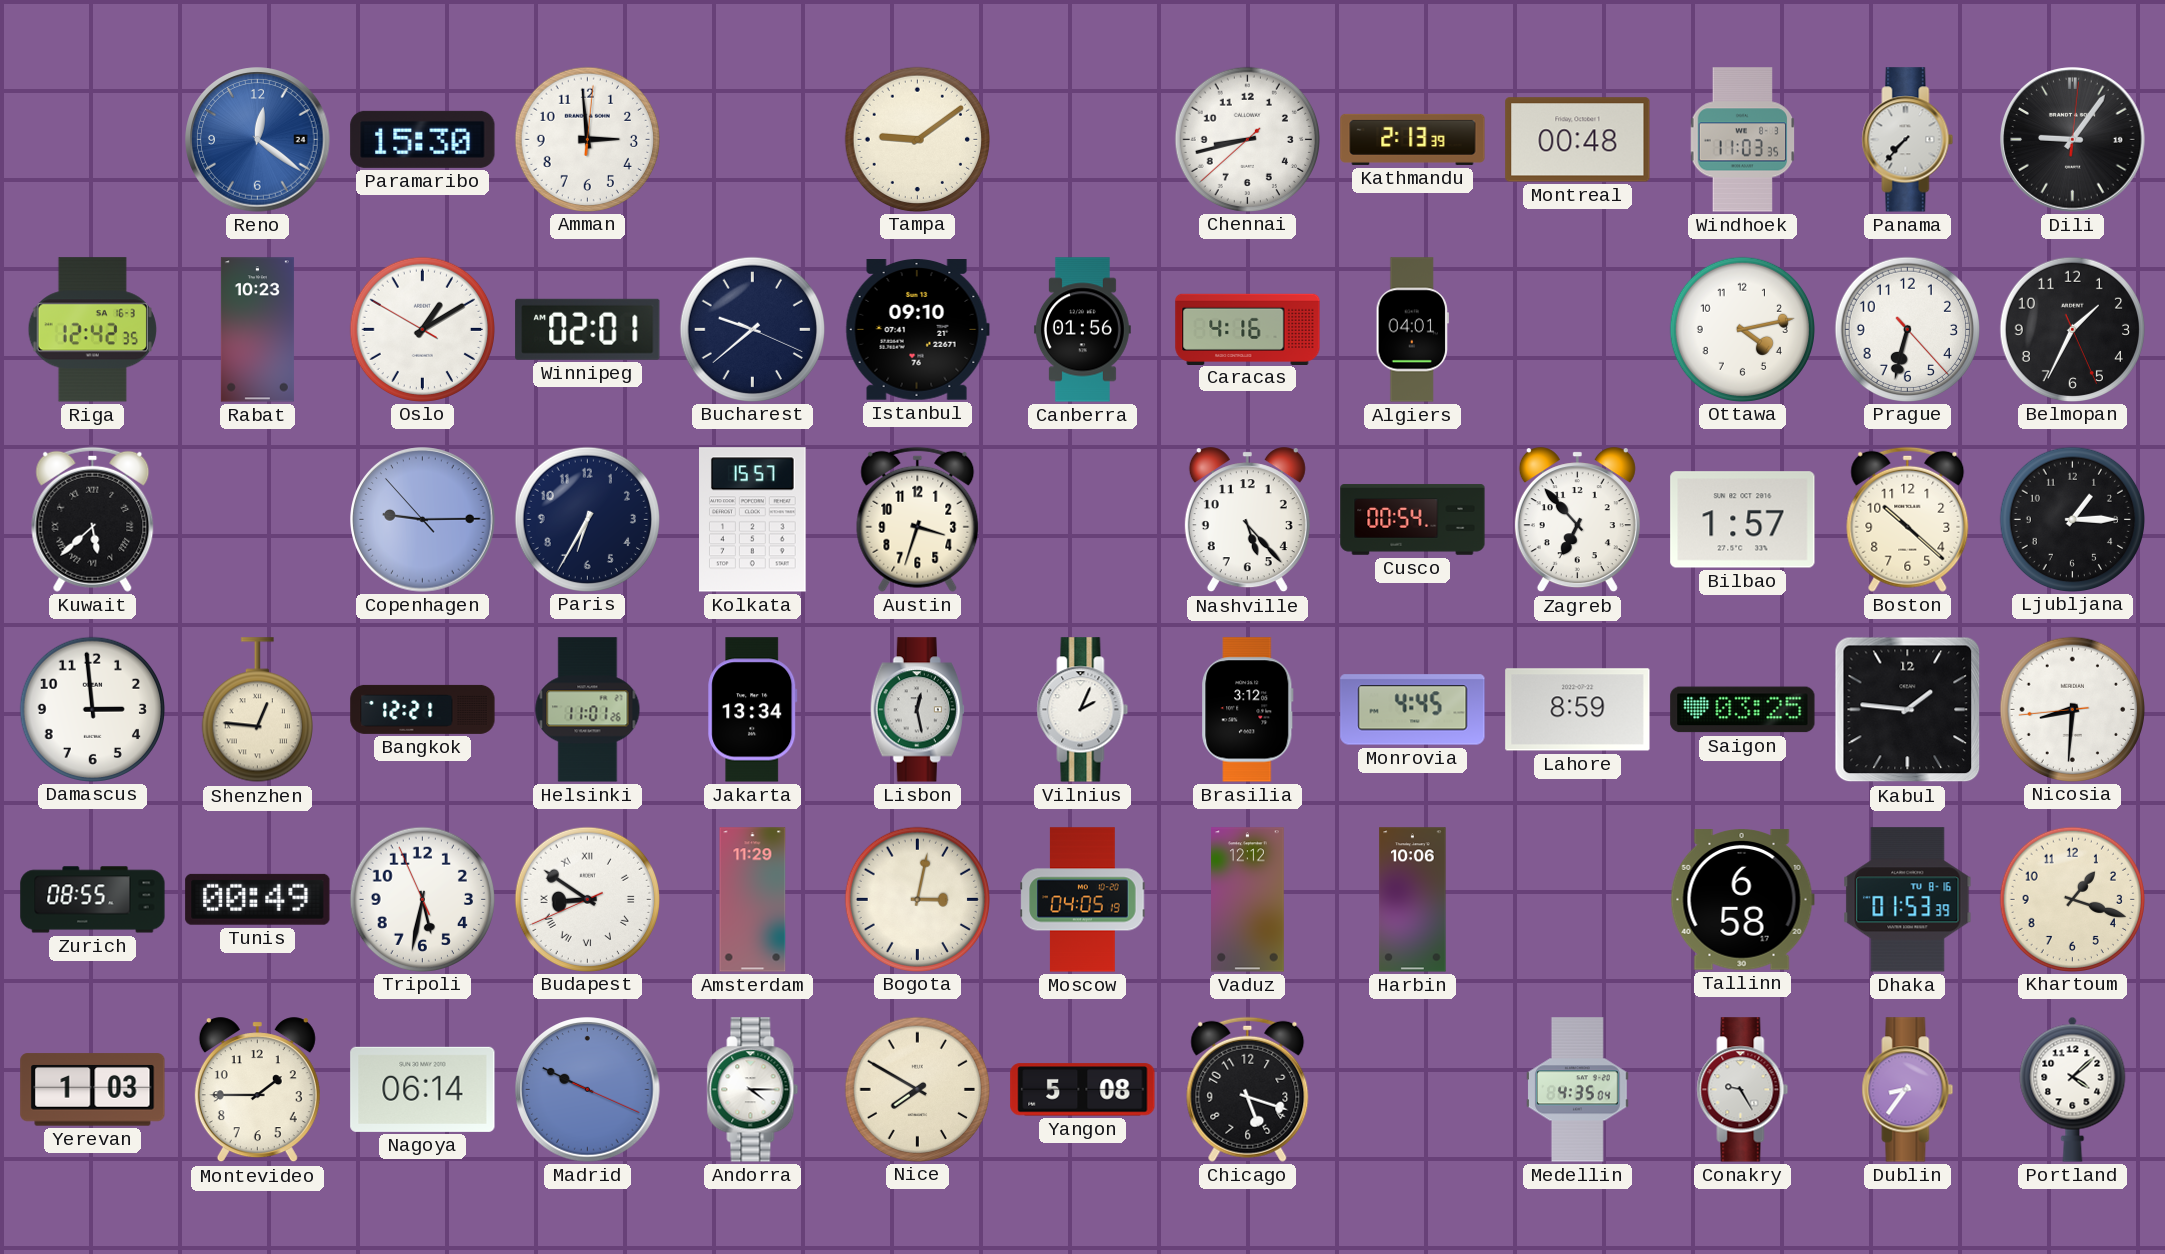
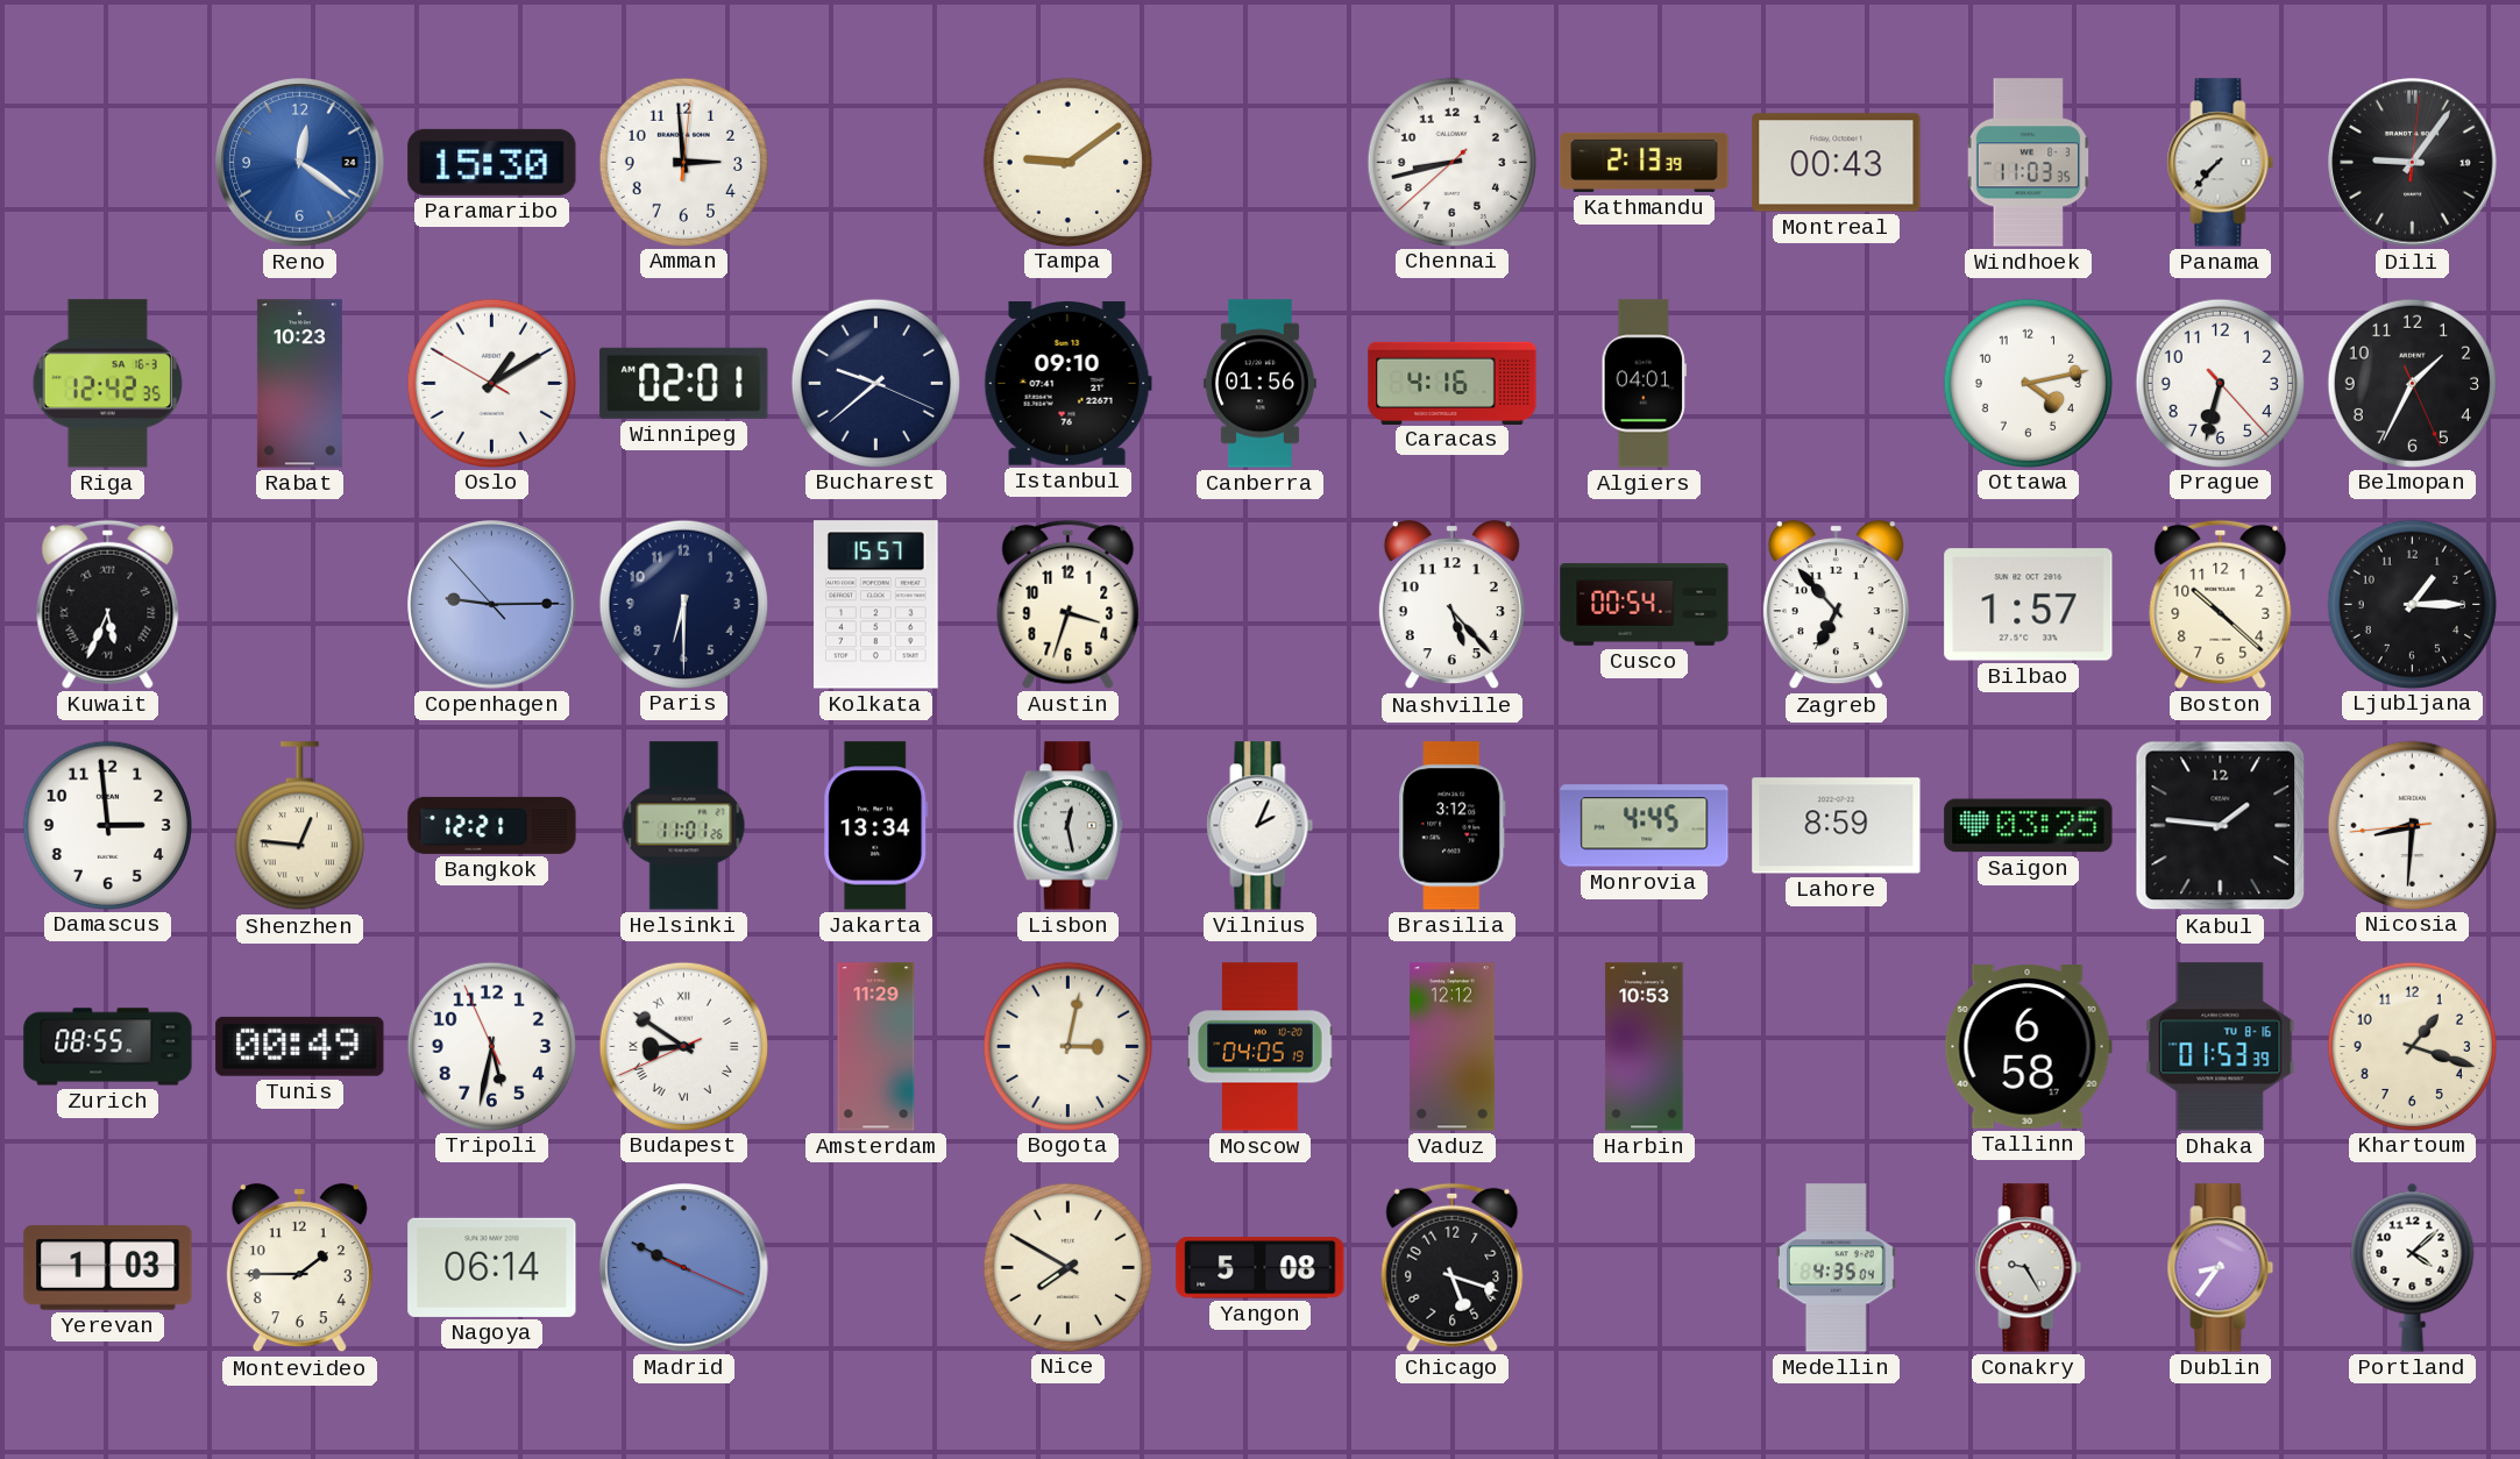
Montreal: 00:48 -> 00:43
Kuwait: 5:38 -> 5:34
Paris: 6:35 -> 6:30
Harbin: 10:06 -> 10:53
Andorra: 4:15 -> none
